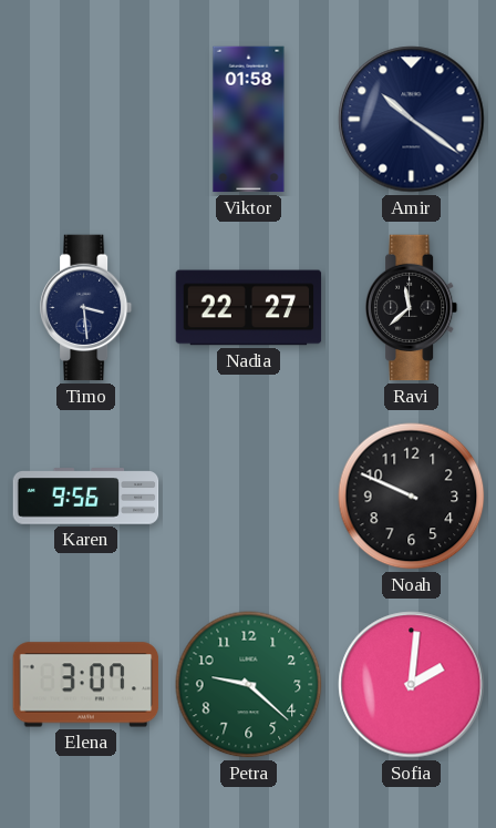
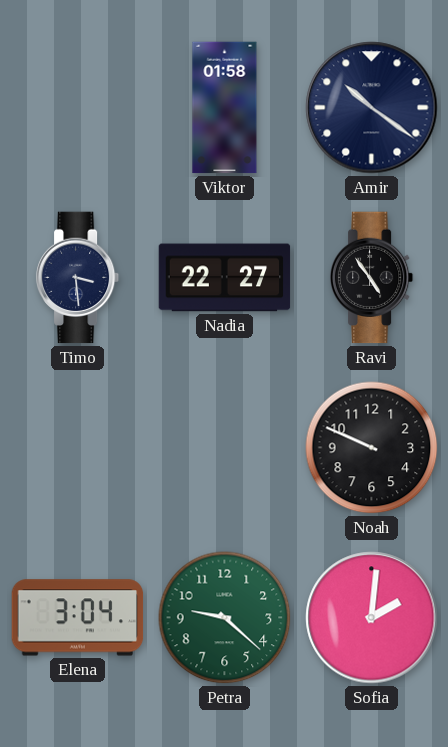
Ravi: 11:38 -> 4:54
Karen: 9:56 -> none
Elena: 3:07 -> 3:04
